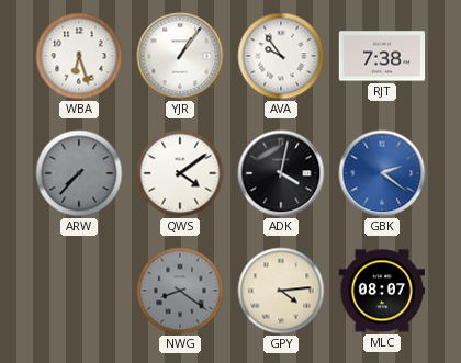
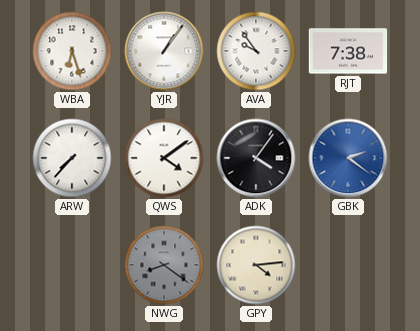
ARW dial: grey -> white
ADK: 4:02 -> 4:06
MLC: 08:07 -> none
